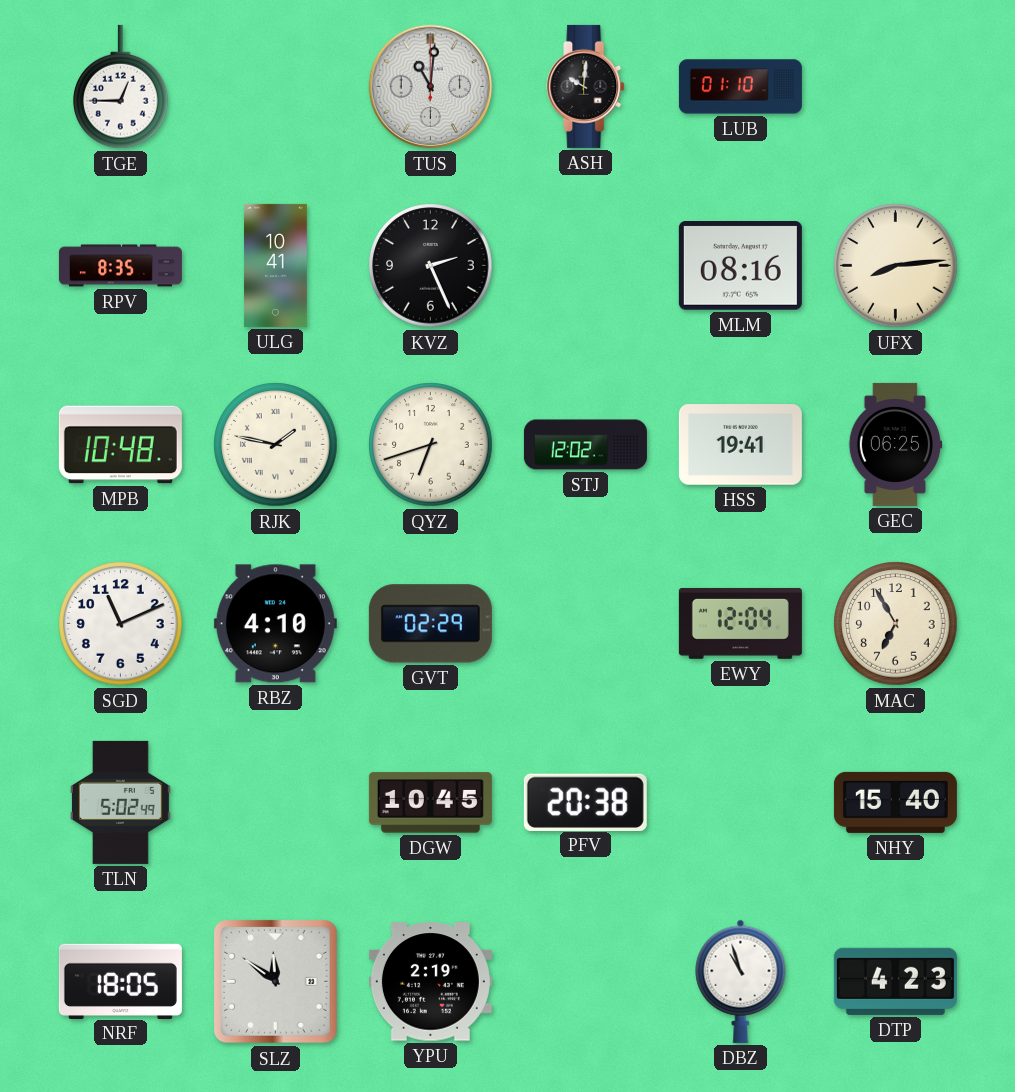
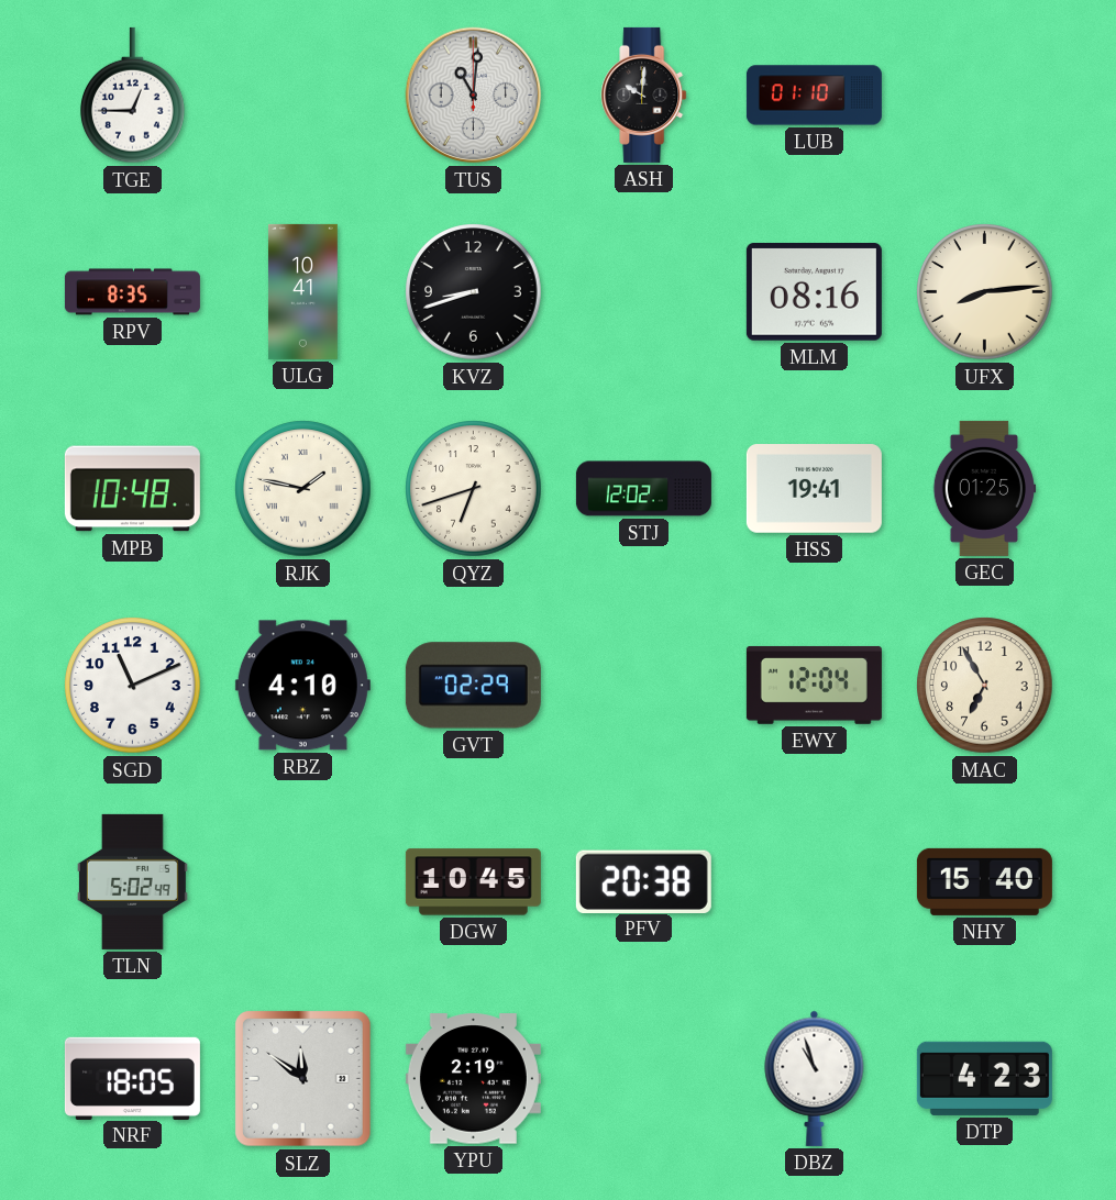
KVZ: 2:26 -> 8:42
GEC: 06:25 -> 01:25
